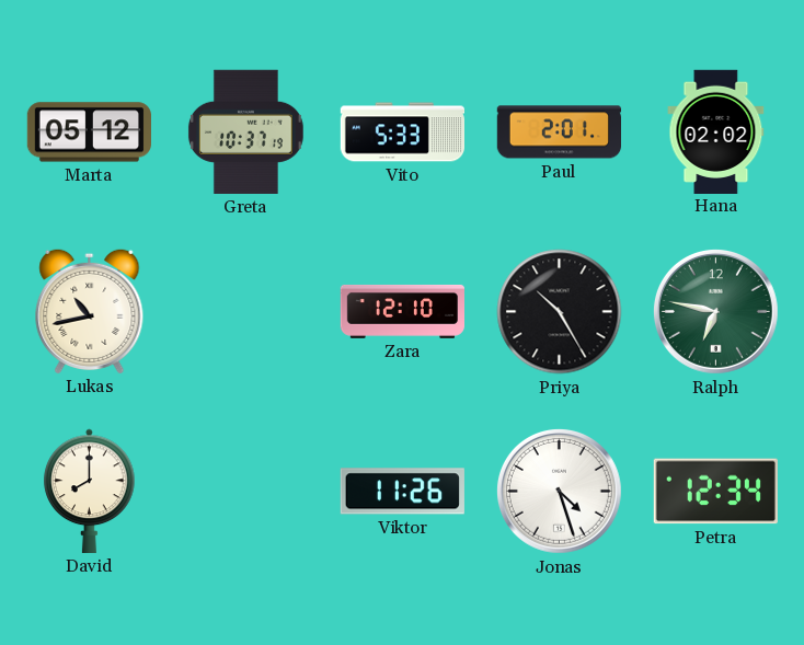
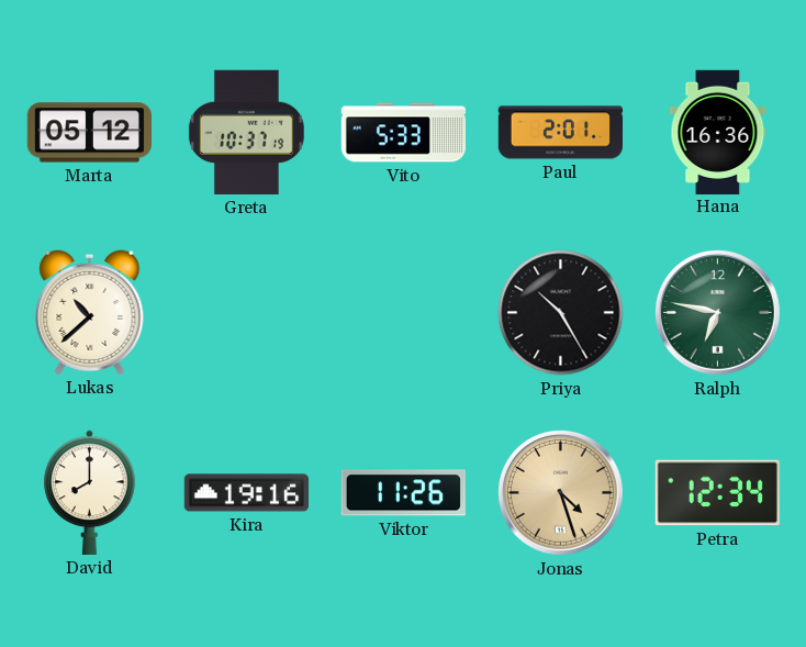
Hana: 02:02 -> 16:36
Lukas: 10:43 -> 10:38
Zara: 12:10 -> none
Kira: none -> 19:16
Jonas dial: white -> champagne
